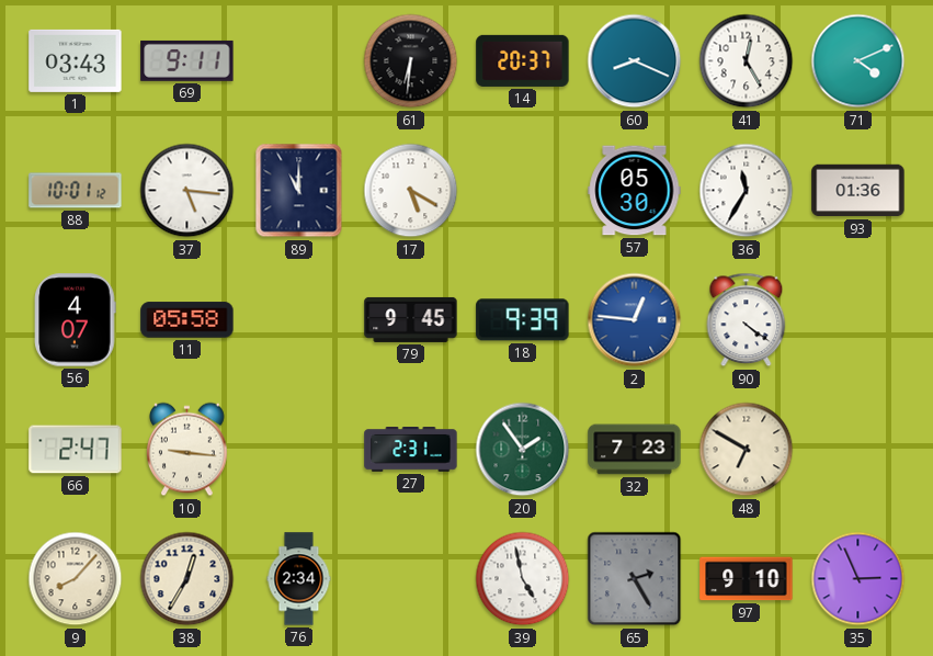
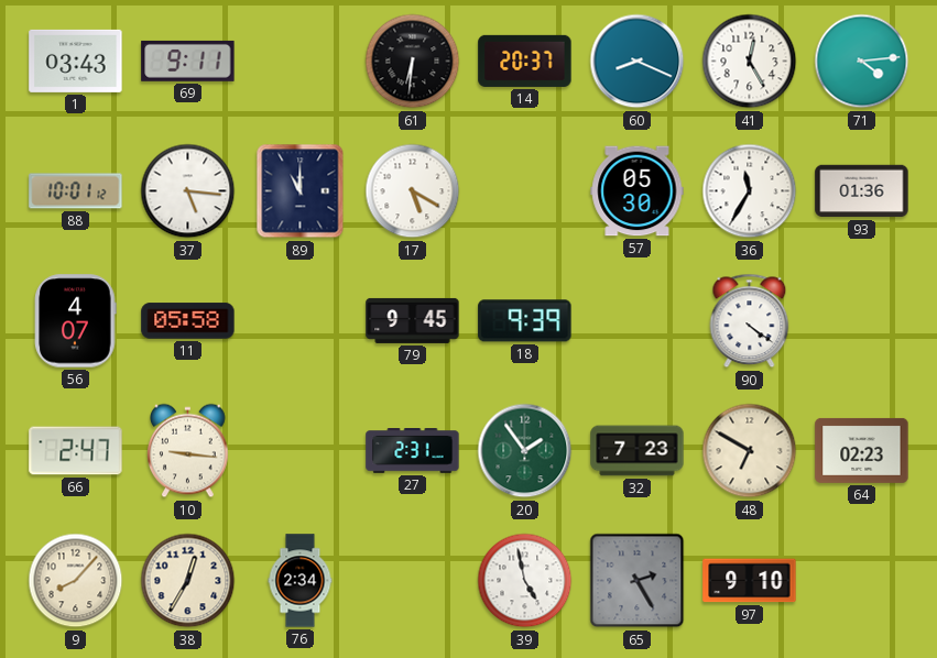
71: 4:11 -> 4:14
2: 12:46 -> none
64: none -> 02:23
35: 2:56 -> none
